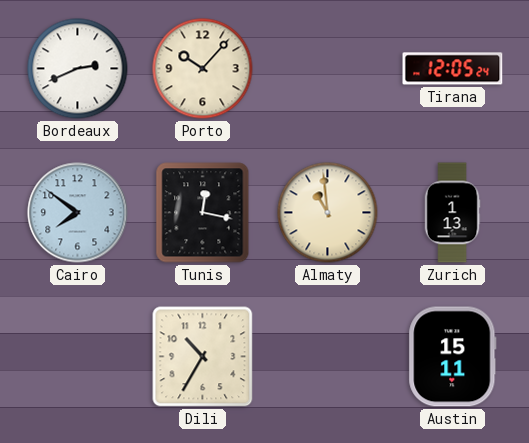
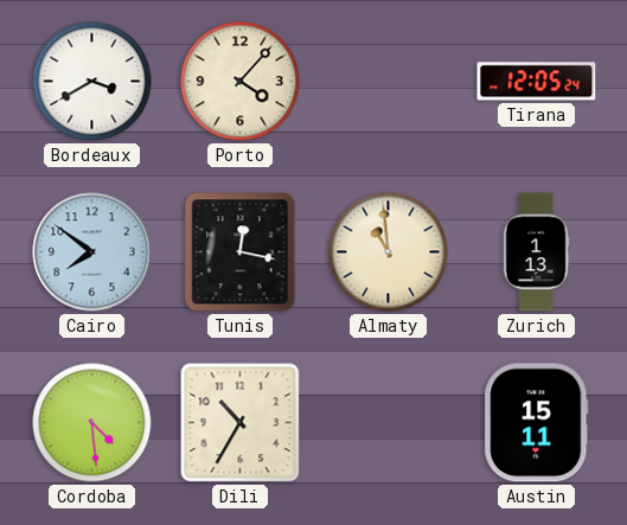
Bordeaux: 2:41 -> 3:40
Porto: 10:07 -> 4:07
Cordoba: none -> 4:29
